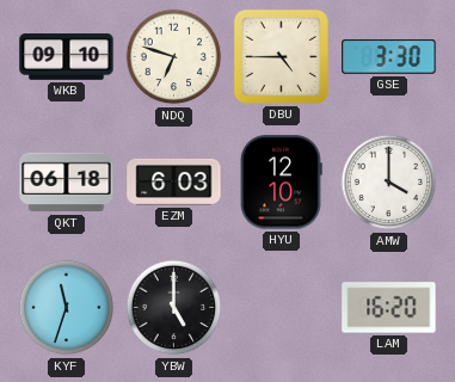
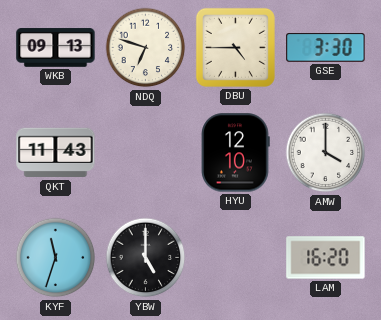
WKB: 09:10 -> 09:13
QKT: 06:18 -> 11:43
EZM: 6:03 -> none
